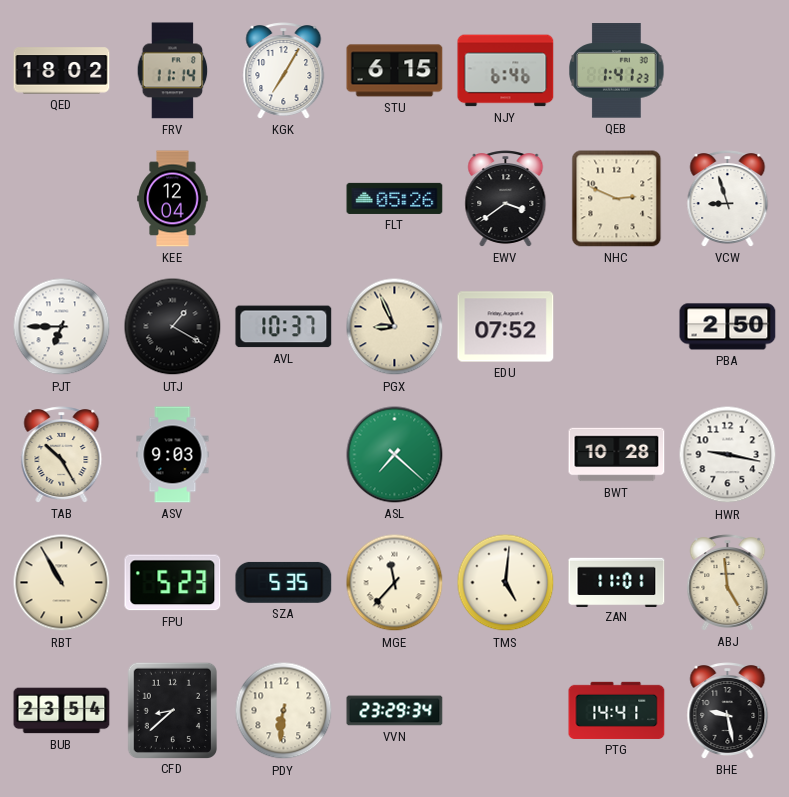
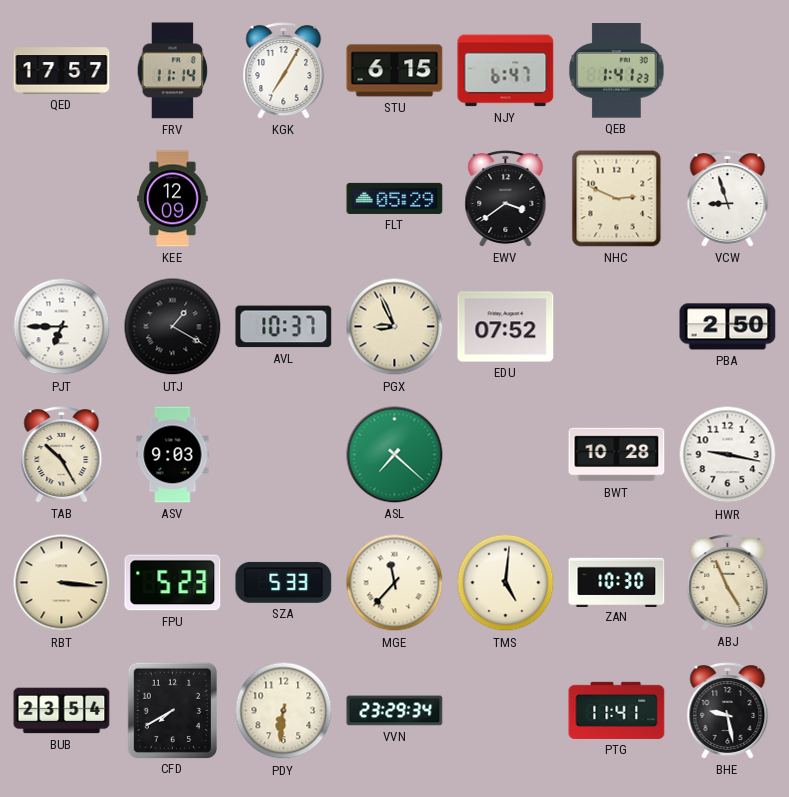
QED: 18:02 -> 17:57
NJY: 6:46 -> 6:47
KEE: 12:04 -> 12:09
FLT: 05:26 -> 05:29
RBT: 10:55 -> 3:16
SZA: 5:35 -> 5:33
ZAN: 11:01 -> 10:30
ABJ: 4:59 -> 4:56
CFD: 8:38 -> 7:40
PTG: 14:41 -> 11:41
